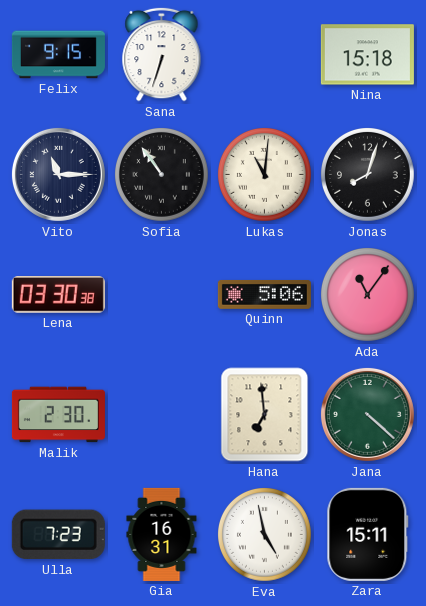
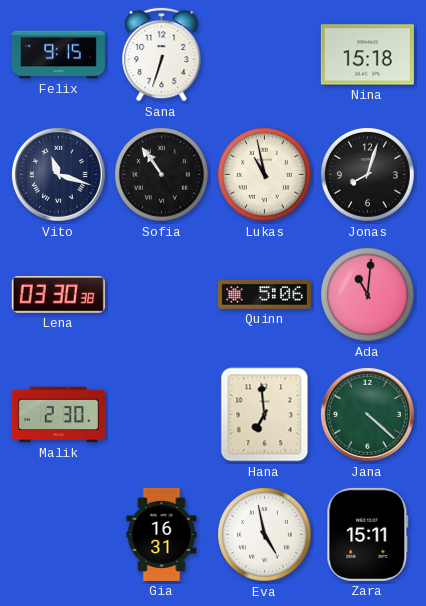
Vito: 11:15 -> 11:18
Lukas: 11:01 -> 10:58
Ada: 11:06 -> 11:01
Ulla: 7:23 -> none
